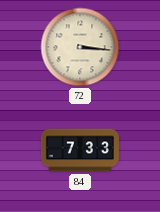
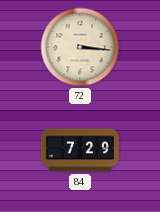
84: 7:33 -> 7:29
